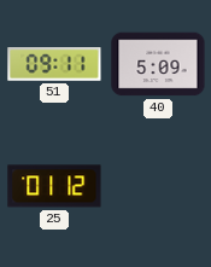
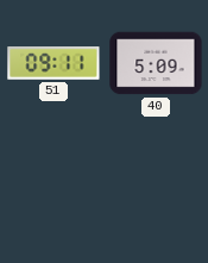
25: 01:12 -> none
